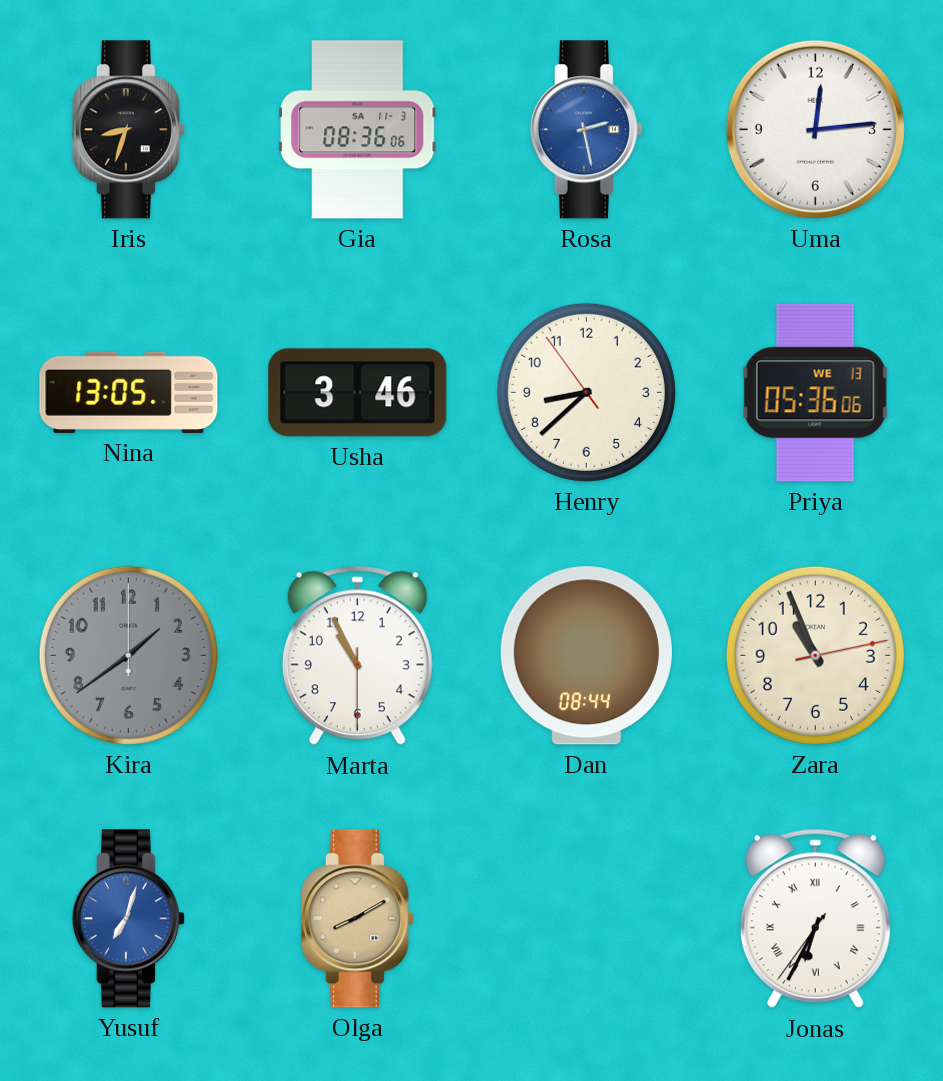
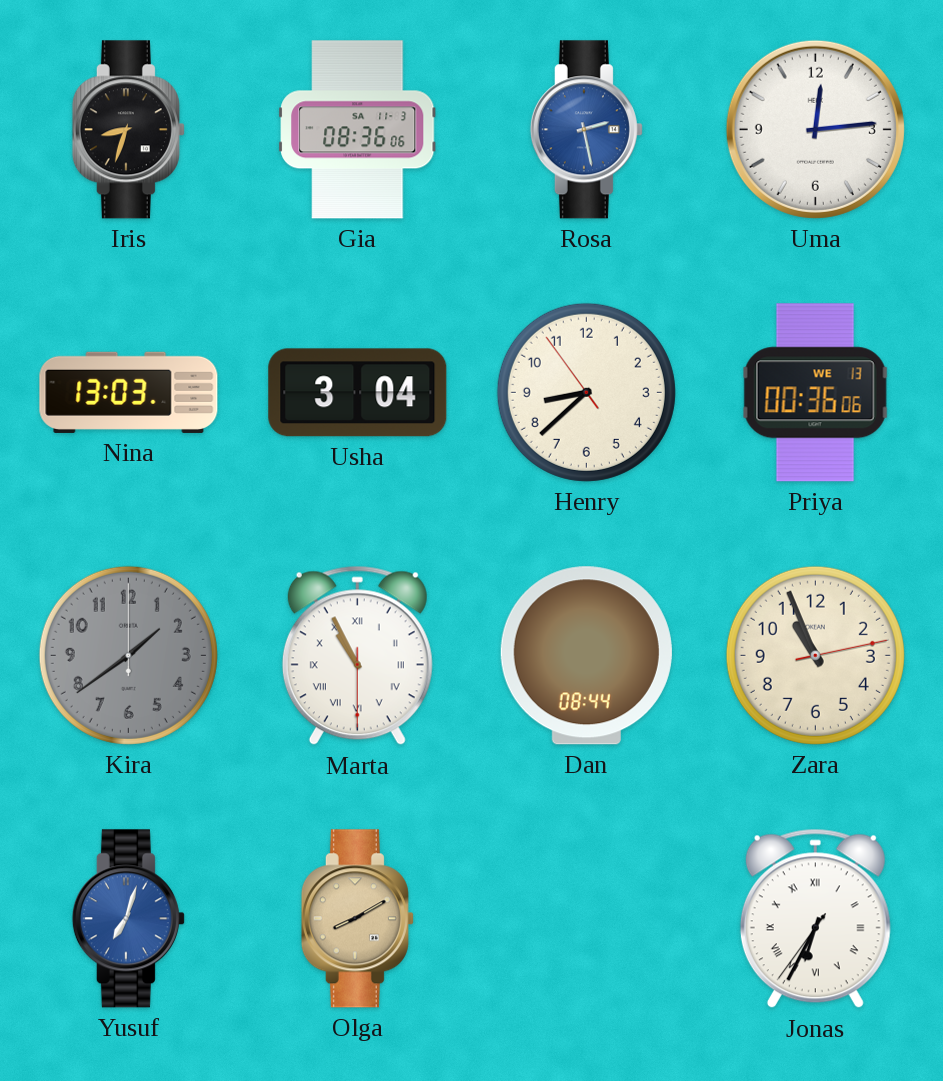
Nina: 13:05 -> 13:03
Usha: 3:46 -> 3:04
Priya: 05:36 -> 00:36
Marta numerals: Arabic -> Roman
